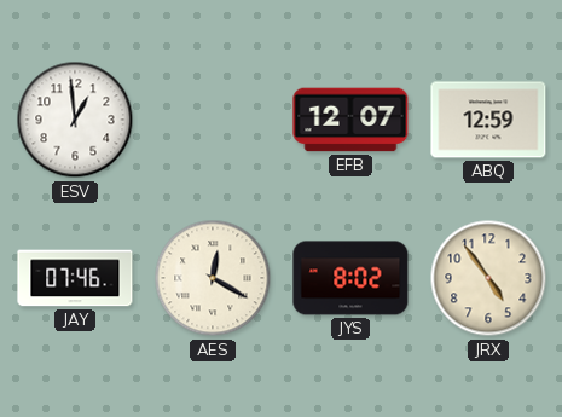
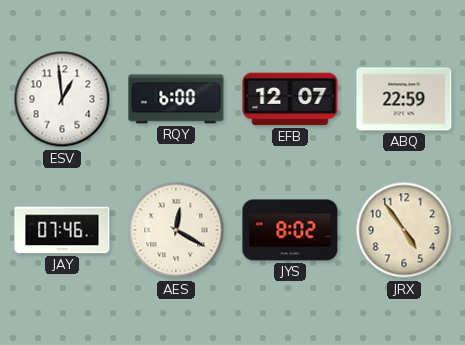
RQY: none -> 6:00
ABQ: 12:59 -> 22:59
